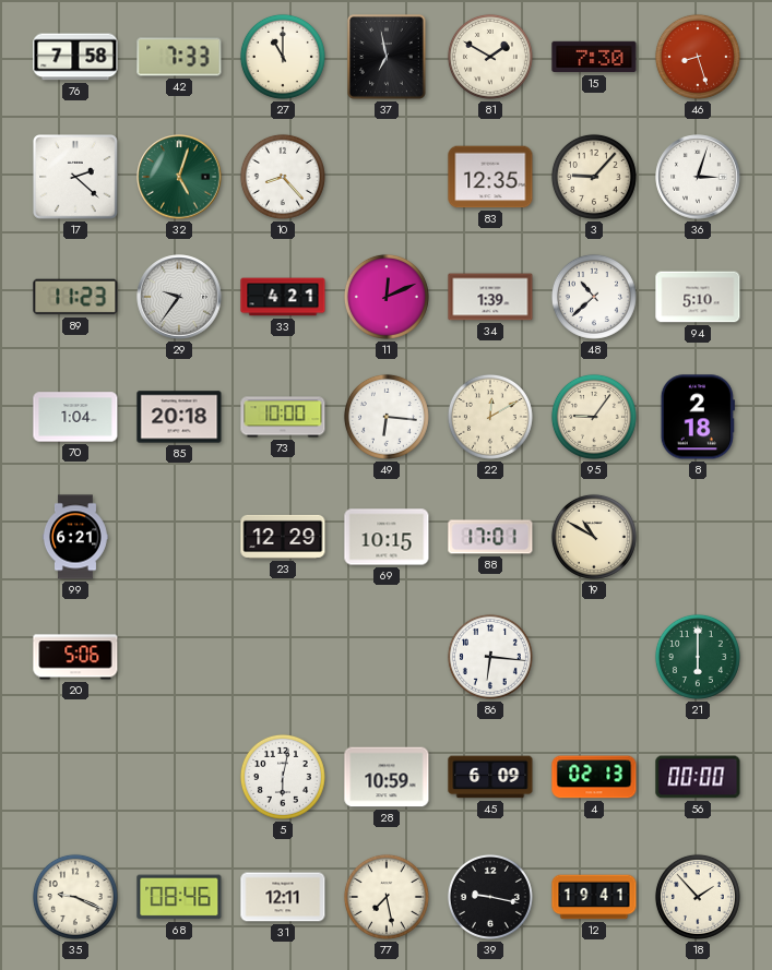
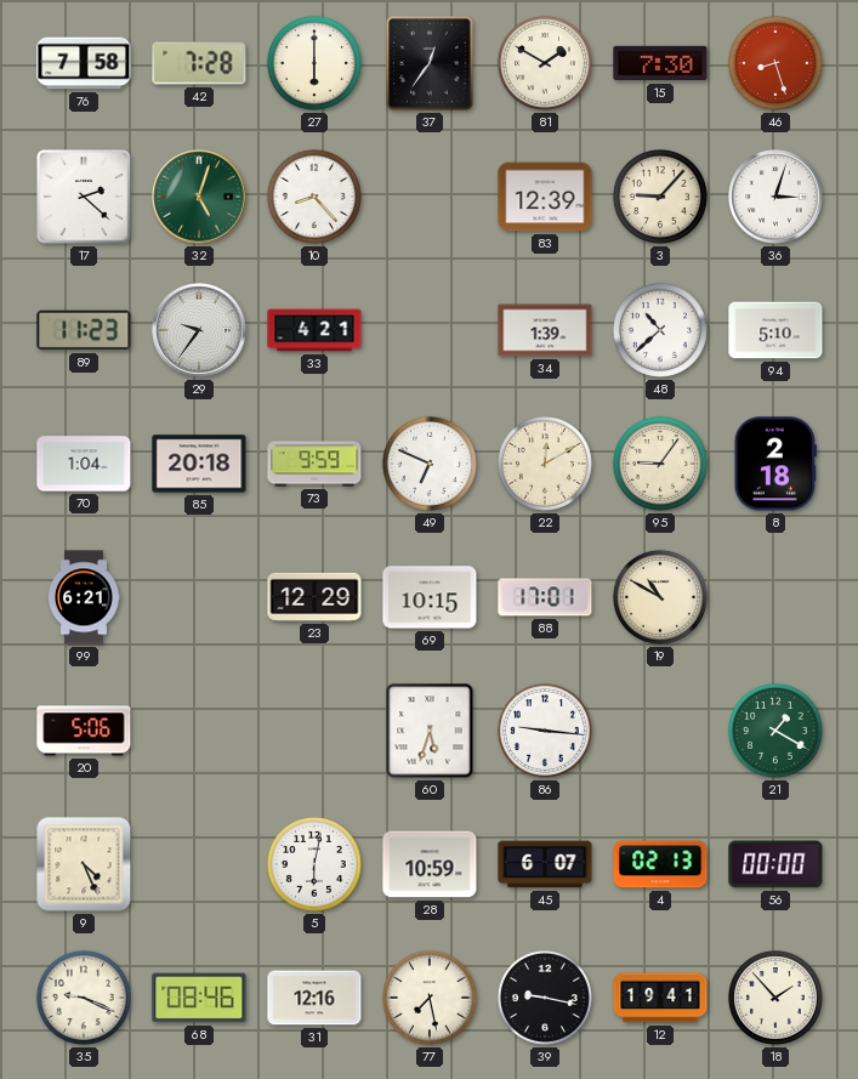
42: 7:33 -> 7:28
27: 11:00 -> 6:00
37: 6:58 -> 12:36
83: 12:35 -> 12:39
11: 12:11 -> none
73: 10:00 -> 9:59
49: 6:16 -> 6:49
60: none -> 5:33
86: 6:16 -> 9:16
21: 6:00 -> 1:20
9: none -> 4:26
45: 6:09 -> 6:07
31: 12:11 -> 12:16
